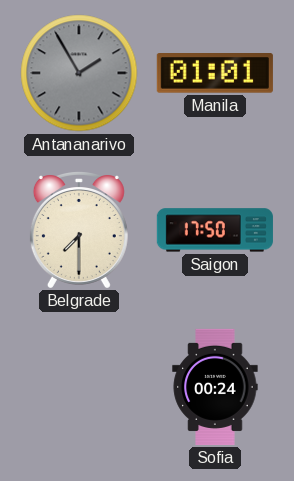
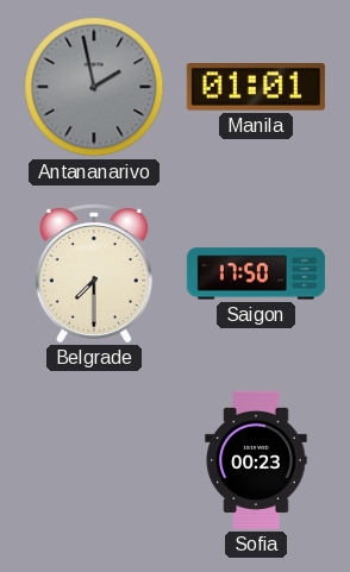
Antananarivo: 1:55 -> 1:58
Sofia: 00:24 -> 00:23
